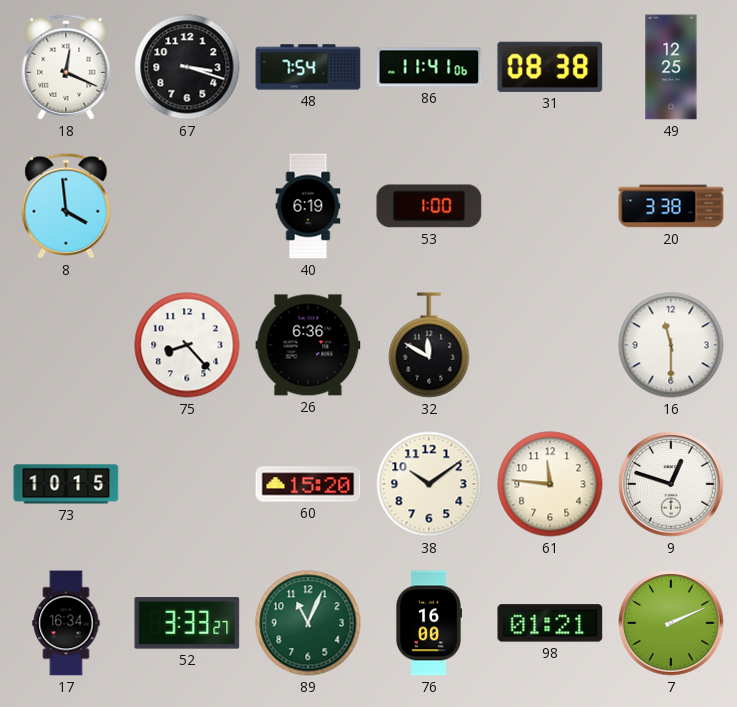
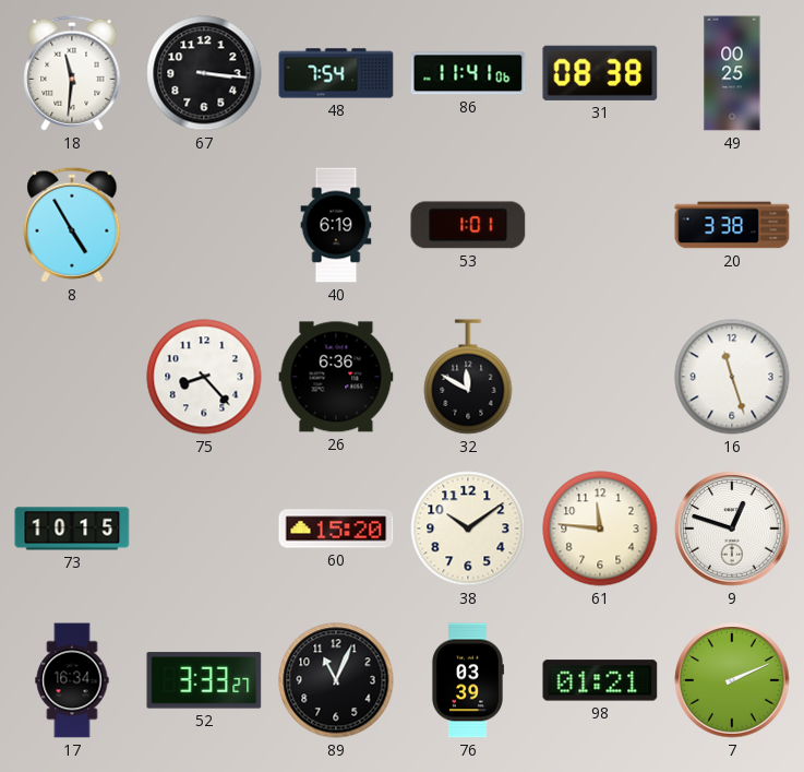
18: 12:19 -> 11:31
67: 3:18 -> 3:16
49: 12:25 -> 00:25
8: 3:59 -> 4:55
53: 1:00 -> 1:01
16: 11:30 -> 11:27
89 dial: green -> black
76: 16:00 -> 03:39
